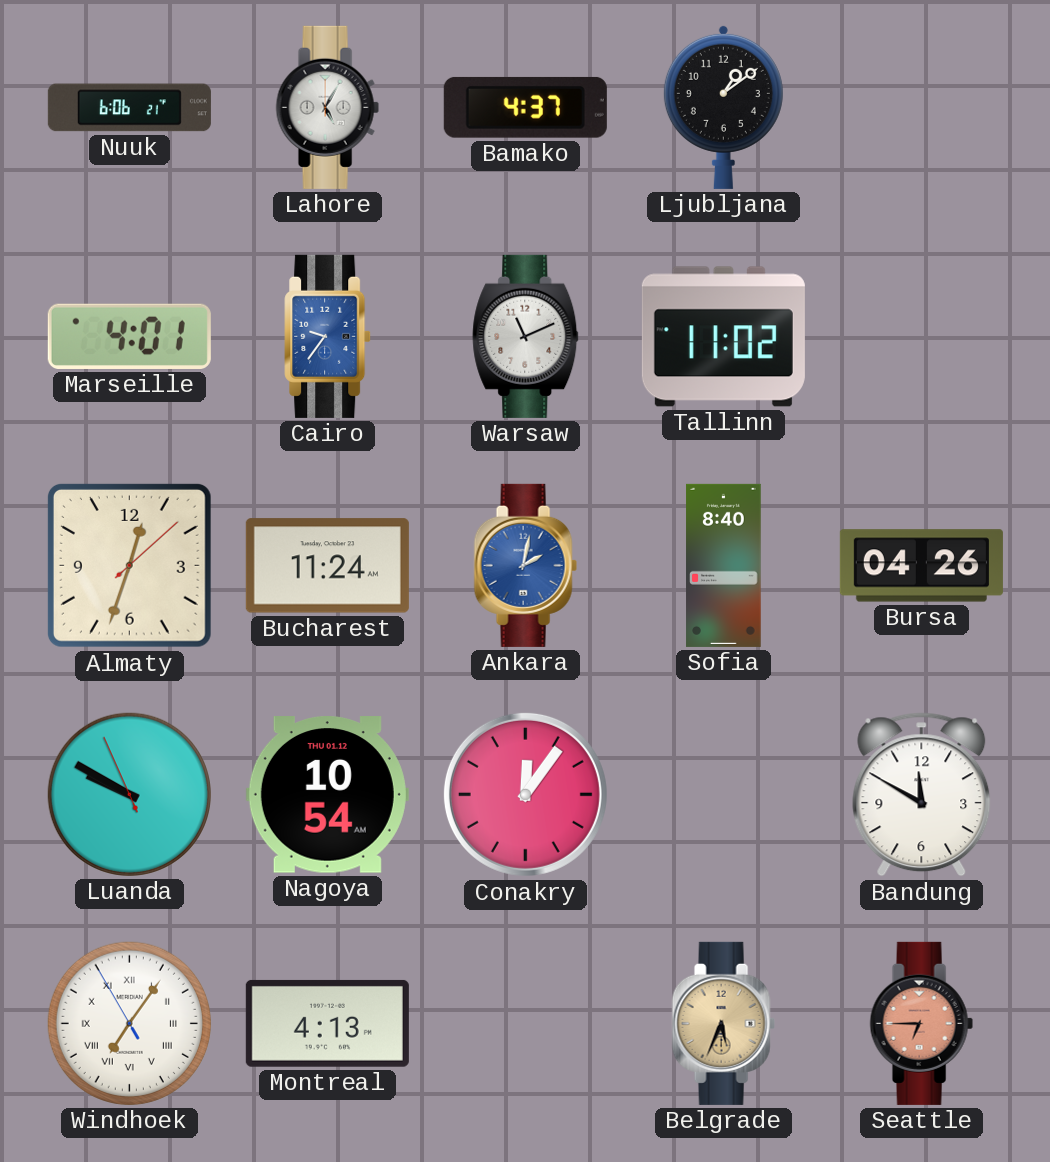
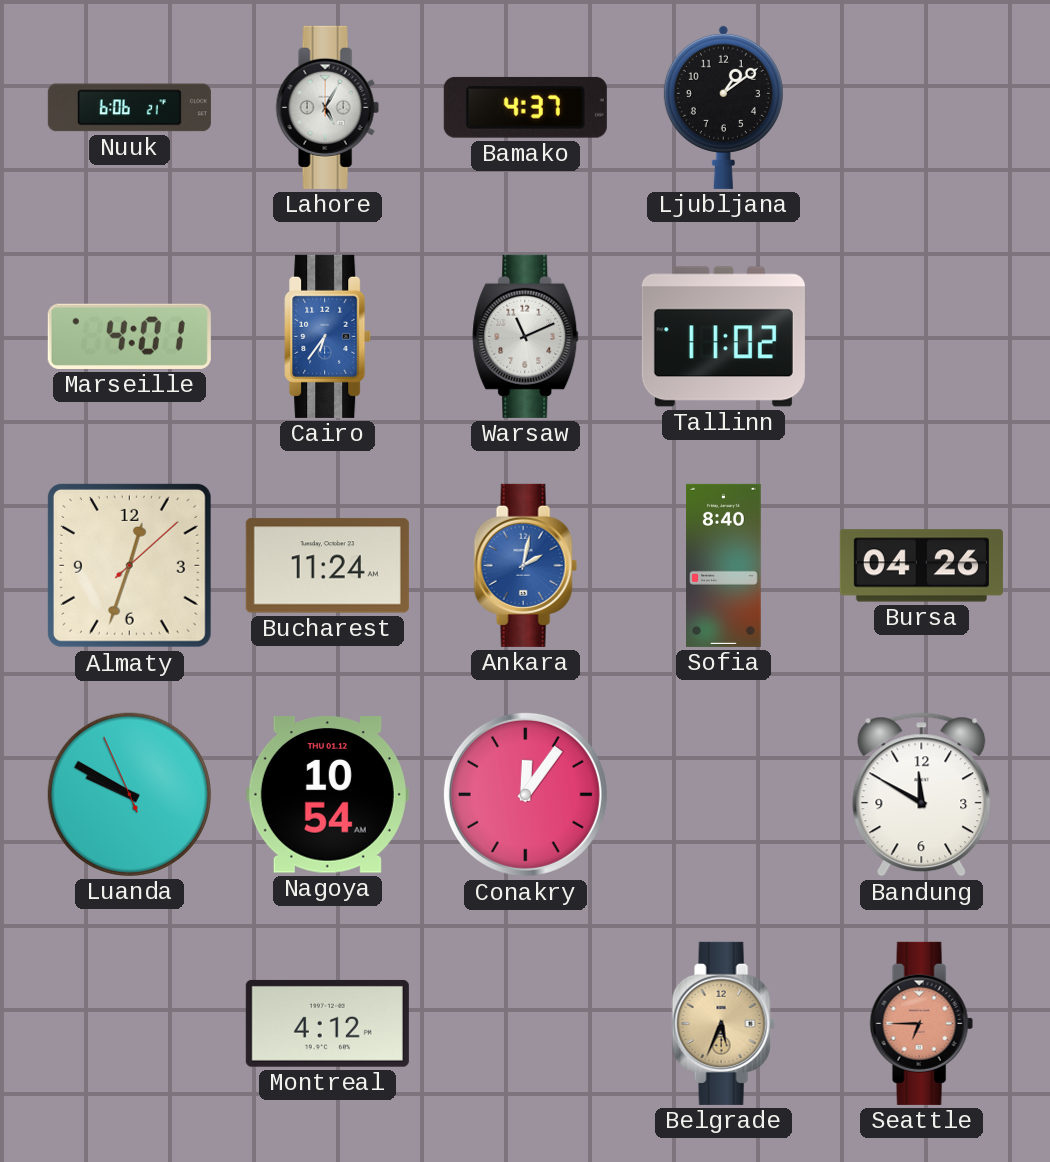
Cairo: 9:36 -> 6:36
Windhoek: 7:05 -> none
Montreal: 4:13 -> 4:12
